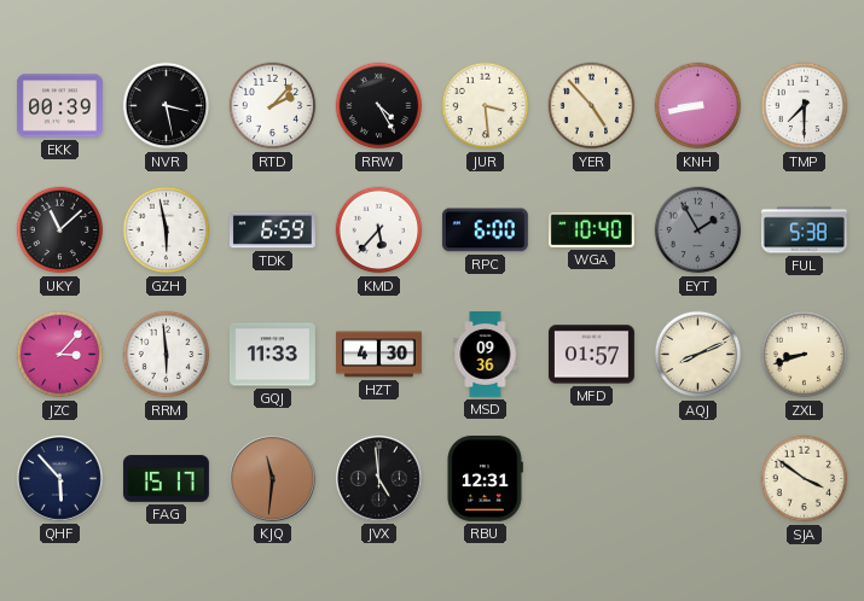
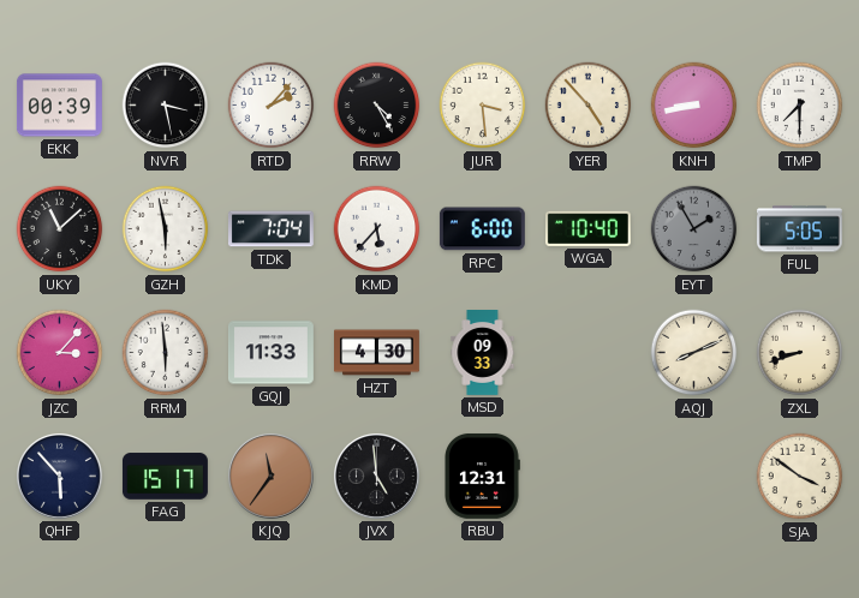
TDK: 6:59 -> 7:04
FUL: 5:38 -> 5:05
MSD: 09:36 -> 09:33
MFD: 01:57 -> none
KJQ: 11:31 -> 11:36
